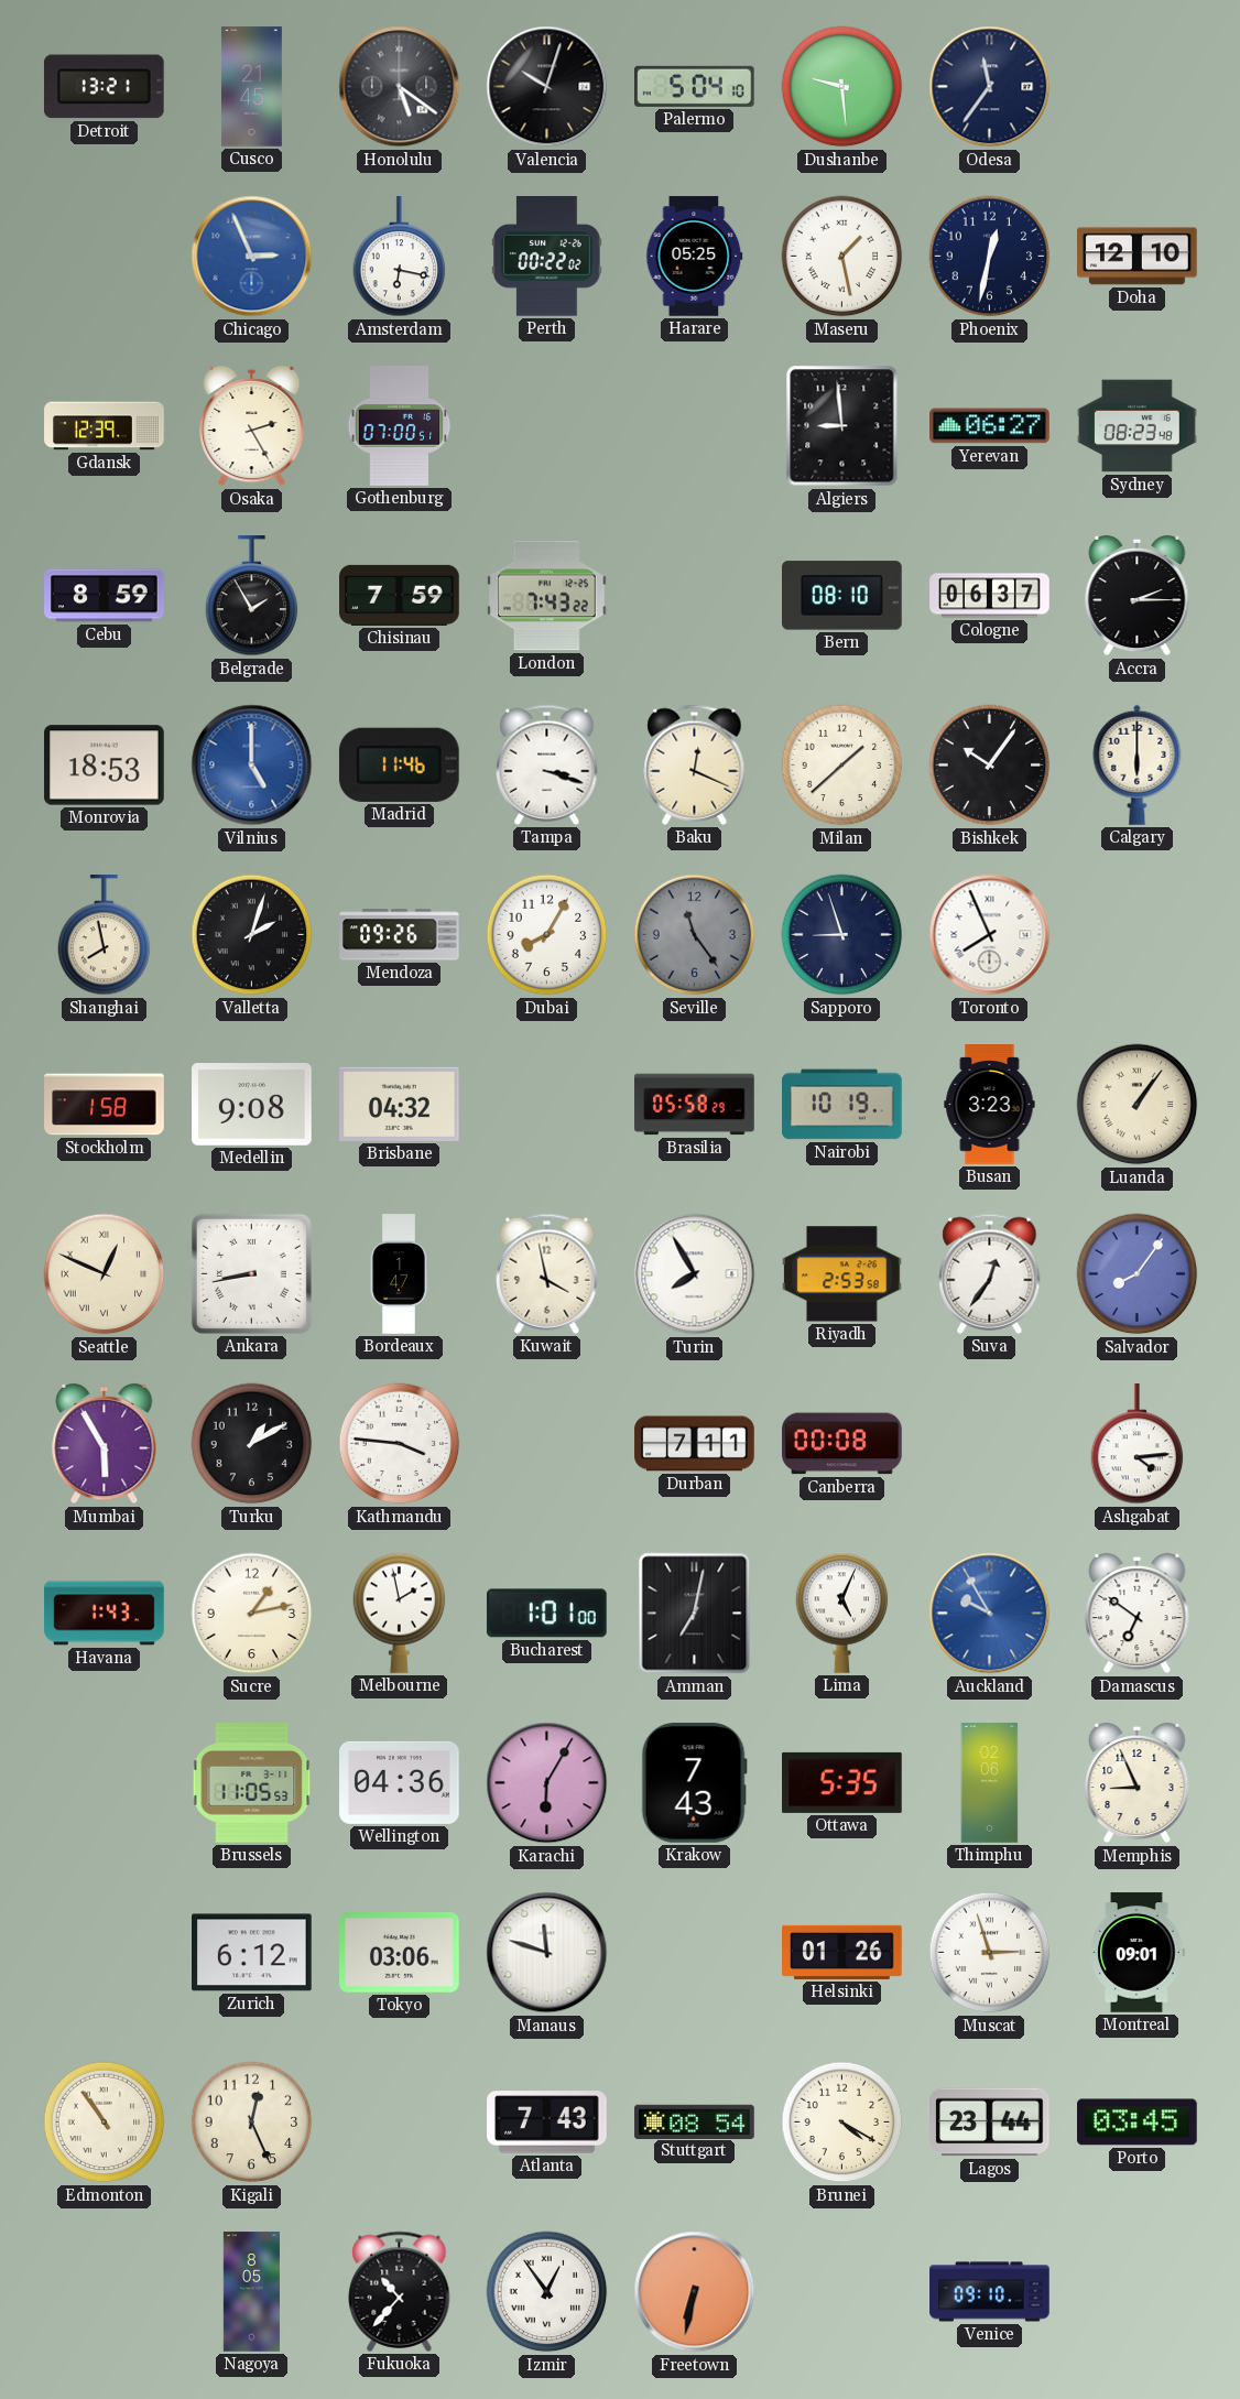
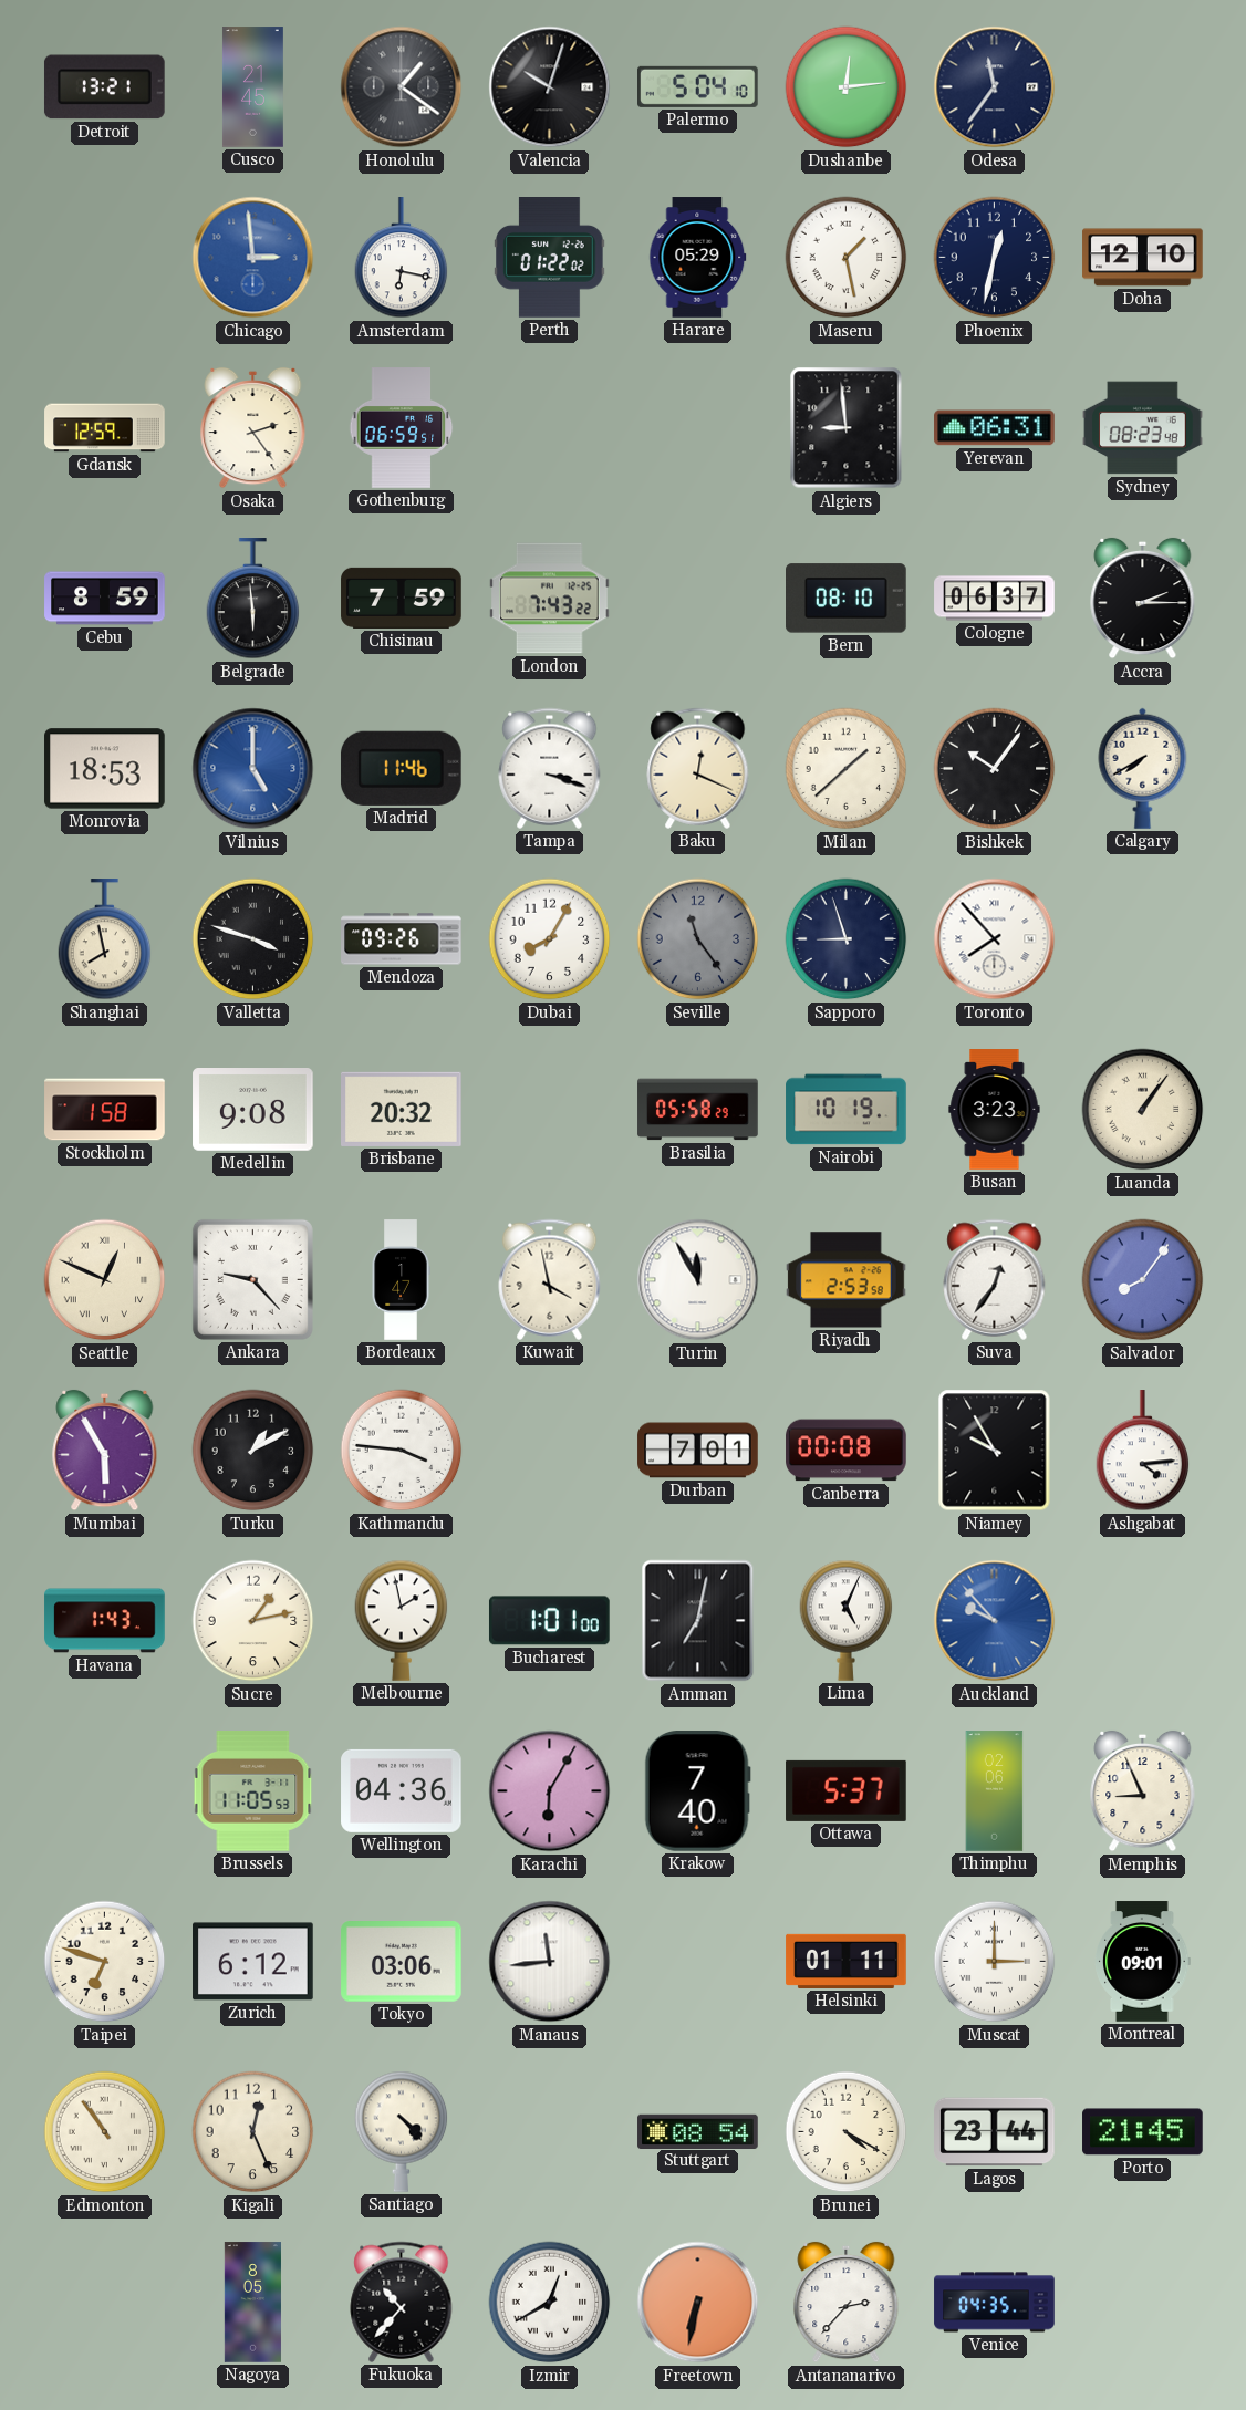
Honolulu: 5:21 -> 1:21
Dushanbe: 9:29 -> 12:14
Chicago: 2:56 -> 2:59
Perth: 00:22 -> 01:22
Harare: 05:25 -> 05:29
Gdansk: 12:39 -> 12:59
Osaka: 2:25 -> 2:24
Gothenburg: 07:00 -> 06:59
Yerevan: 06:27 -> 06:31
Belgrade: 1:55 -> 5:59
Calgary: 6:00 -> 7:40
Valletta: 2:03 -> 3:48
Toronto: 7:56 -> 7:53
Brisbane: 04:32 -> 20:32
Ankara: 8:43 -> 9:23
Turin: 7:55 -> 11:55
Durban: 7:11 -> 7:01
Niamey: none -> 9:55
Auckland: 9:55 -> 9:53
Damascus: 6:51 -> none
Krakow: 7:43 -> 7:40
Ottawa: 5:35 -> 5:37
Taipei: none -> 6:48
Manaus: 11:48 -> 11:44
Helsinki: 01:26 -> 01:11
Muscat: 2:57 -> 3:00
Santiago: none -> 4:23
Atlanta: 7:43 -> none
Porto: 03:45 -> 21:45
Izmir: 12:54 -> 12:40
Antananarivo: none -> 2:37
Venice: 09:10 -> 04:35
